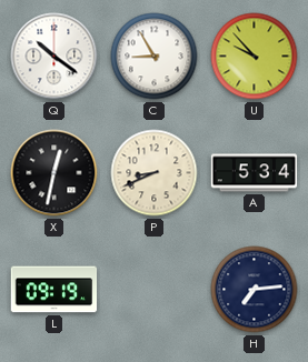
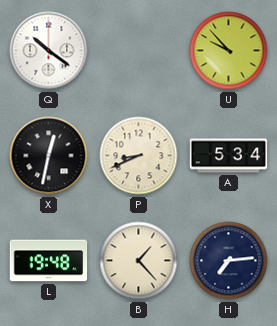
C: 8:55 -> none
L: 09:19 -> 19:48
B: none -> 1:23
